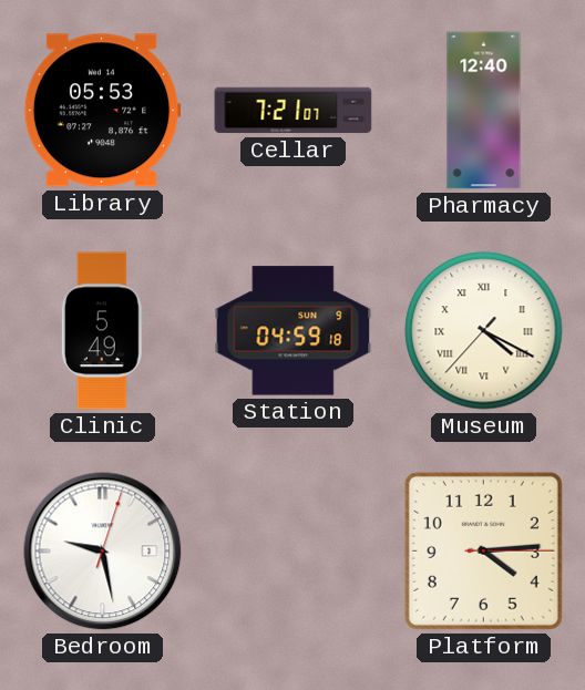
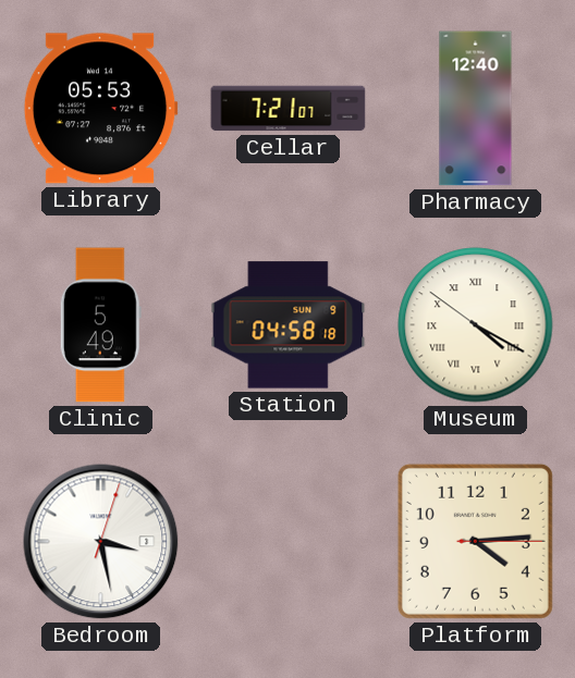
Station: 04:59 -> 04:58
Museum: 4:19:37 -> 4:19:51
Bedroom: 9:28 -> 3:28
